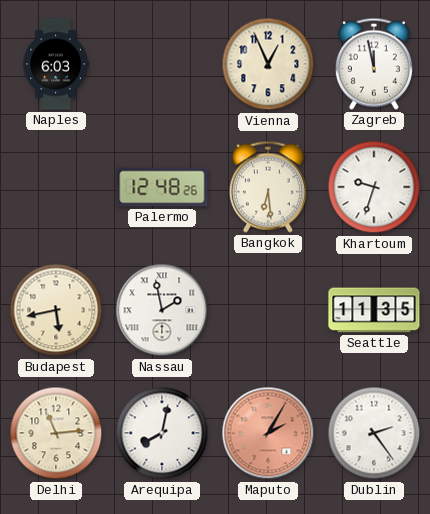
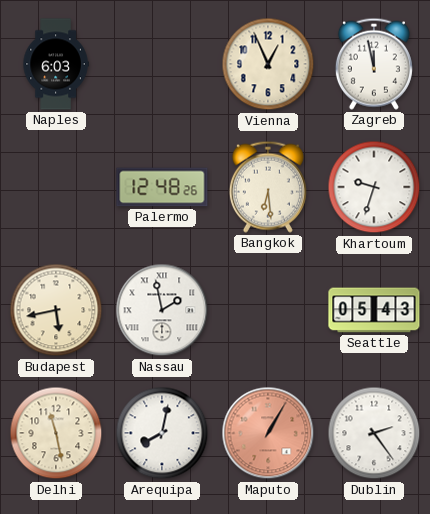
Seattle: 11:35 -> 05:43
Delhi: 11:14 -> 11:28
Maputo: 2:05 -> 1:05
